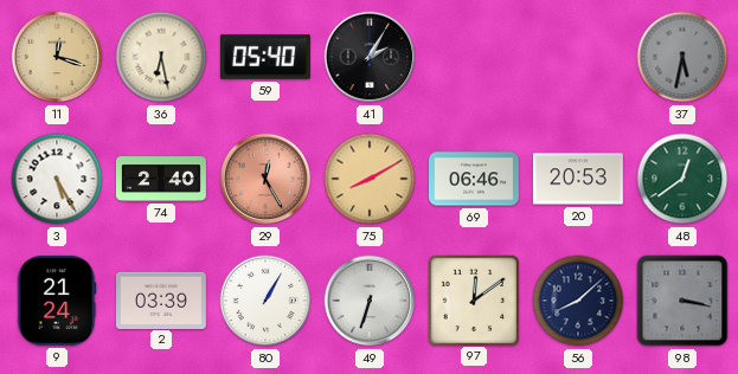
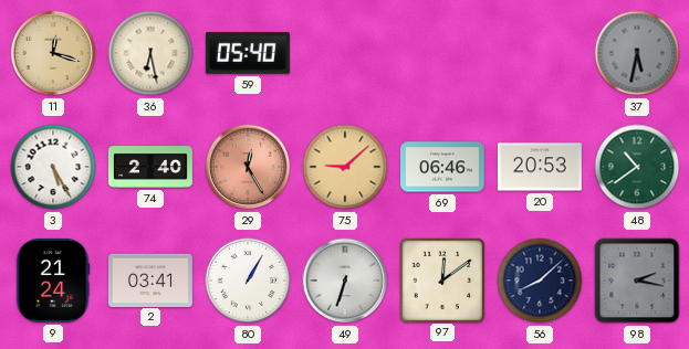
41: 2:05 -> none
75: 8:10 -> 9:08
48: 12:39 -> 10:39
2: 03:39 -> 03:41
98: 3:17 -> 2:17
